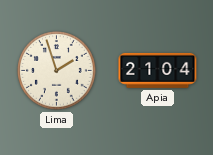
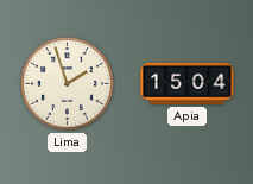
Apia: 21:04 -> 15:04
